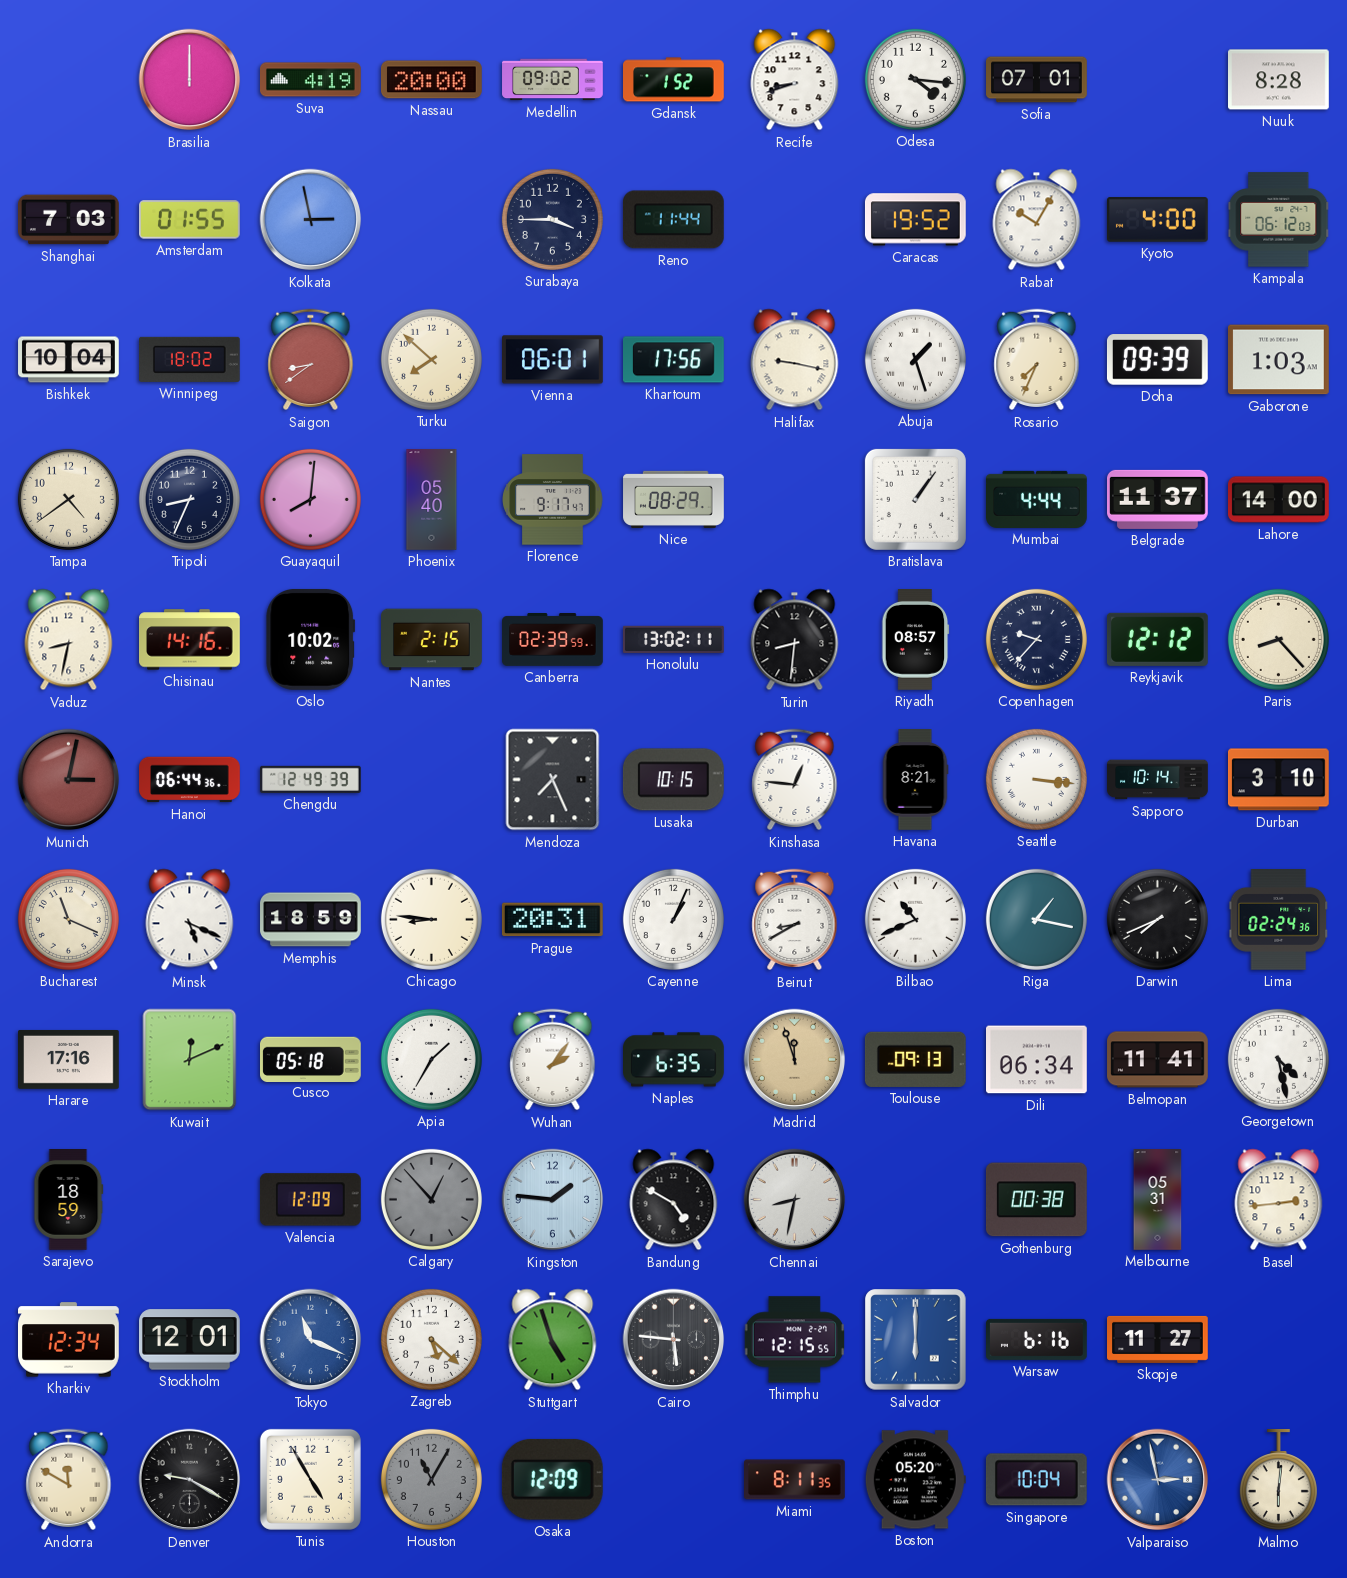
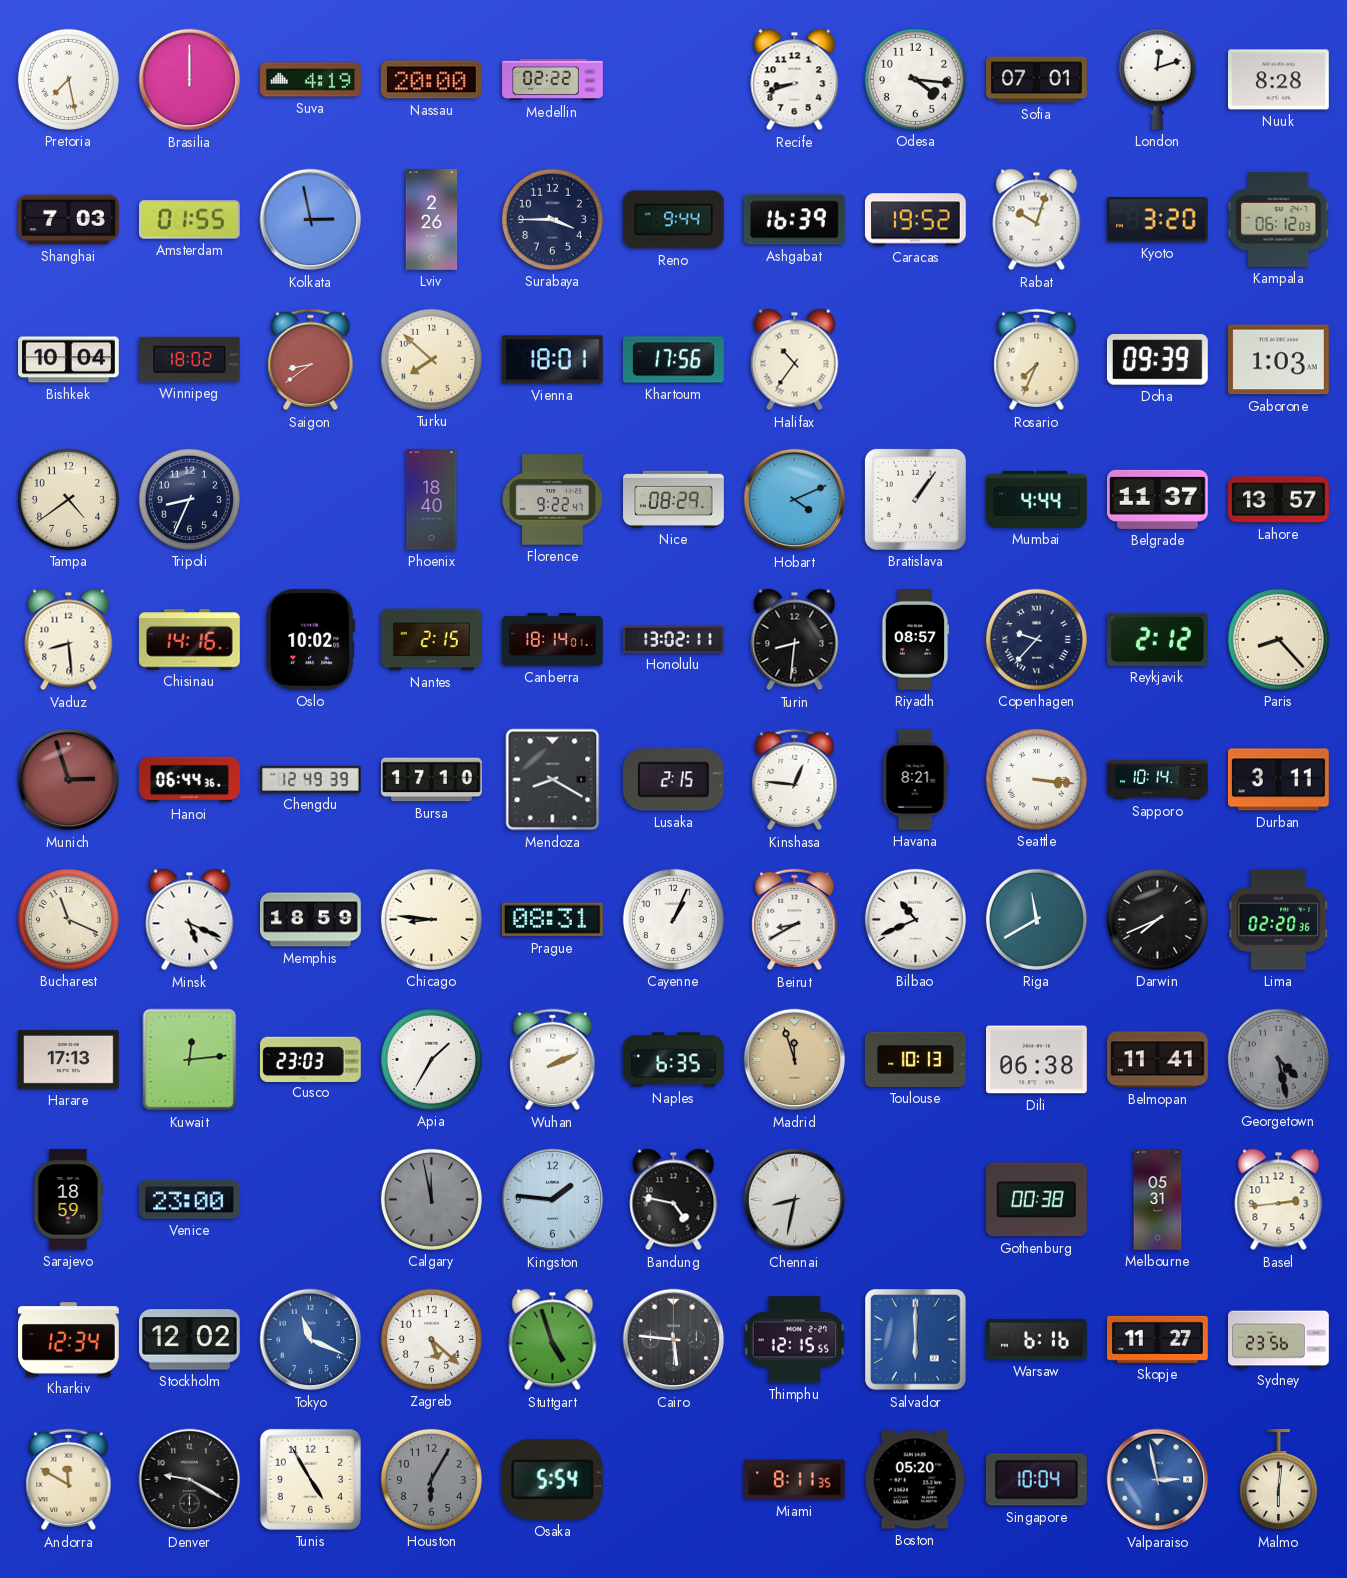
Pretoria: none -> 7:28
Medellin: 09:02 -> 02:22
Gdansk: 1:52 -> none
London: none -> 12:12
Lviv: none -> 2:26
Reno: 11:44 -> 9:44
Ashgabat: none -> 16:39
Rabat: 10:05 -> 10:03
Kyoto: 4:00 -> 3:20
Vienna: 06:01 -> 18:01
Halifax: 9:17 -> 10:36
Abuja: 1:27 -> none
Guayaquil: 8:01 -> none
Phoenix: 05:40 -> 18:40
Florence: 9:17 -> 9:22
Hobart: none -> 4:11
Lahore: 14:00 -> 13:57
Vaduz: 8:32 -> 8:29
Canberra: 02:39 -> 18:14
Reykjavik: 12:12 -> 2:12
Munich: 3:02 -> 2:57
Bursa: none -> 17:10
Mendoza: 7:26 -> 8:20
Lusaka: 10:15 -> 2:15
Durban: 3:10 -> 3:11
Prague: 20:31 -> 08:31
Riga: 1:17 -> 11:40
Lima: 02:24 -> 02:20
Harare: 17:16 -> 17:13
Kuwait: 12:11 -> 12:14
Cusco: 05:18 -> 23:03
Wuhan: 2:06 -> 2:11
Toulouse: 09:13 -> 10:13
Dili: 06:34 -> 06:38
Georgetown dial: white -> grey
Venice: none -> 23:00
Valencia: 12:09 -> none
Calgary: 12:53 -> 11:58
Bandung: 4:50 -> 4:47
Stockholm: 12:01 -> 12:02
Sydney: none -> 23:56
Houston: 11:05 -> 6:05
Osaka: 12:09 -> 5:54
